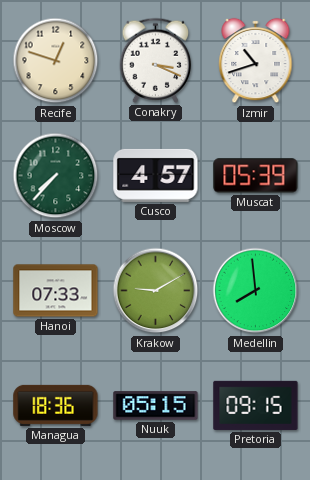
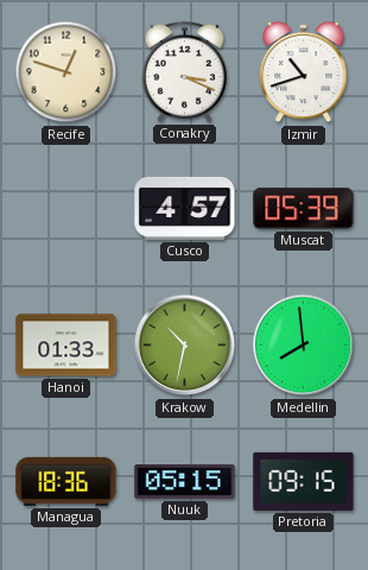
Moscow: 7:37 -> none
Hanoi: 07:33 -> 01:33
Krakow: 9:10 -> 10:32
